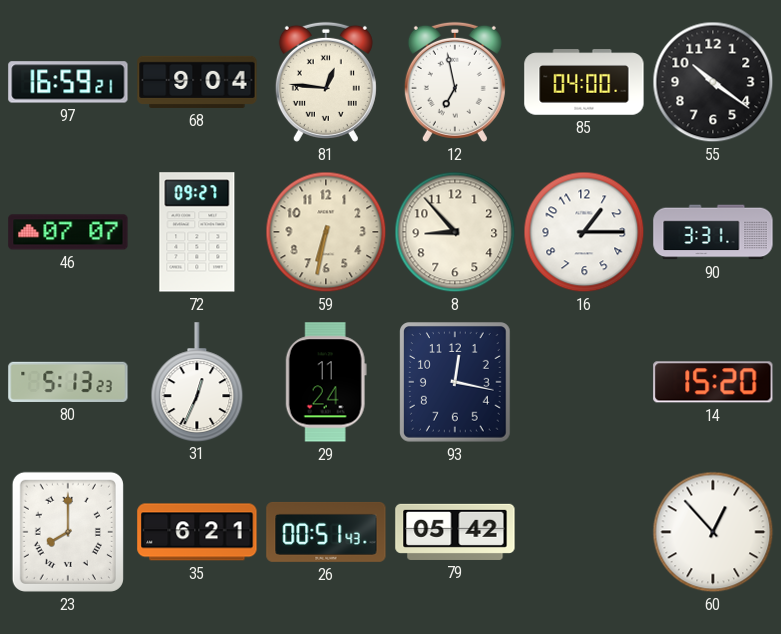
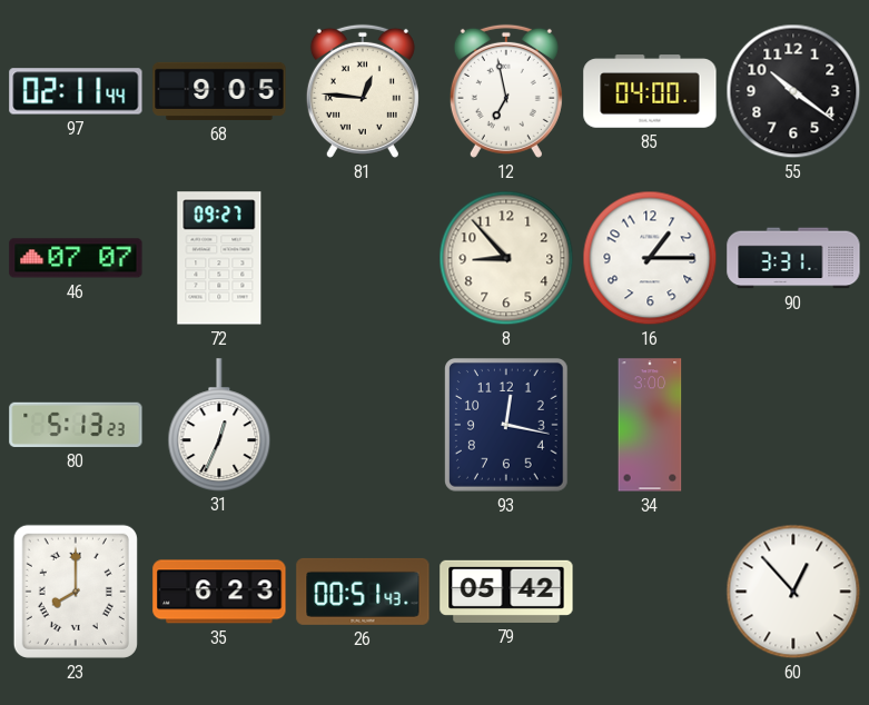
97: 16:59 -> 02:11
68: 9:04 -> 9:05
59: 6:32 -> none
29: 11:24 -> none
34: none -> 3:00
14: 15:20 -> none
35: 6:21 -> 6:23
